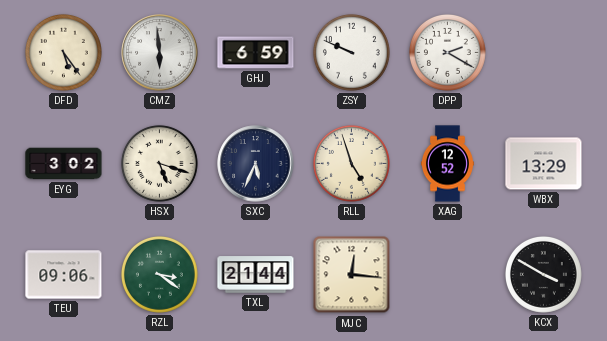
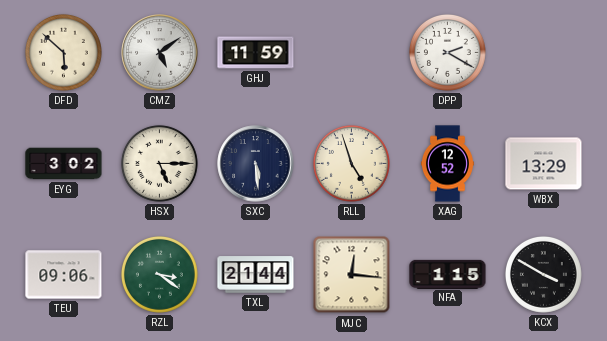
DFD: 5:24 -> 5:52
CMZ: 5:59 -> 5:09
GHJ: 6:59 -> 11:59
ZSY: 9:49 -> none
HSX: 5:18 -> 5:15
SXC: 5:34 -> 5:29
NFA: none -> 1:15
